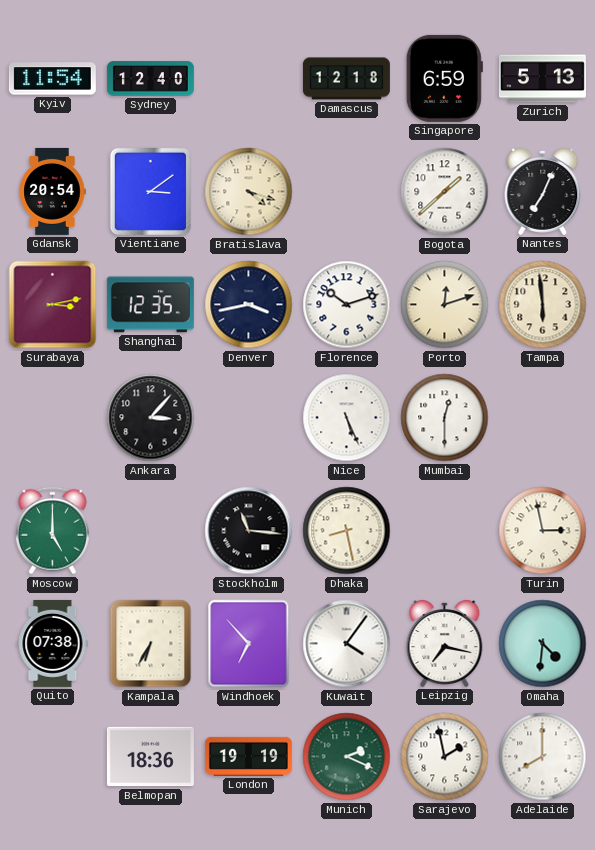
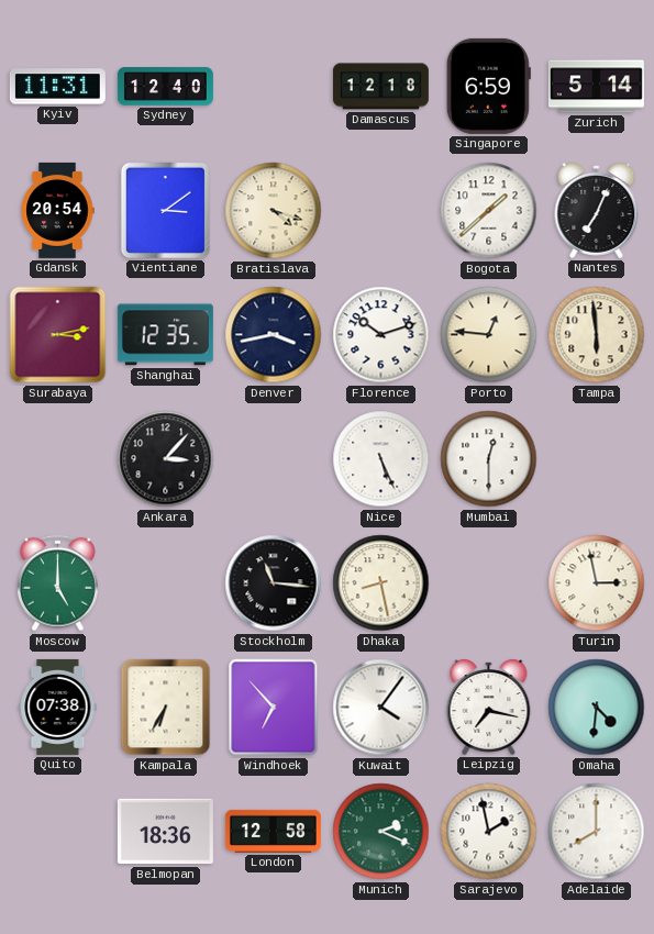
Kyiv: 11:54 -> 11:31
Zurich: 5:13 -> 5:14
Porto: 12:12 -> 12:46
London: 19:19 -> 12:58
